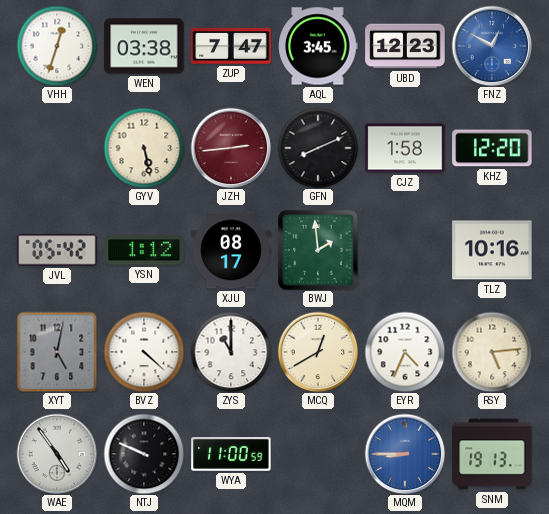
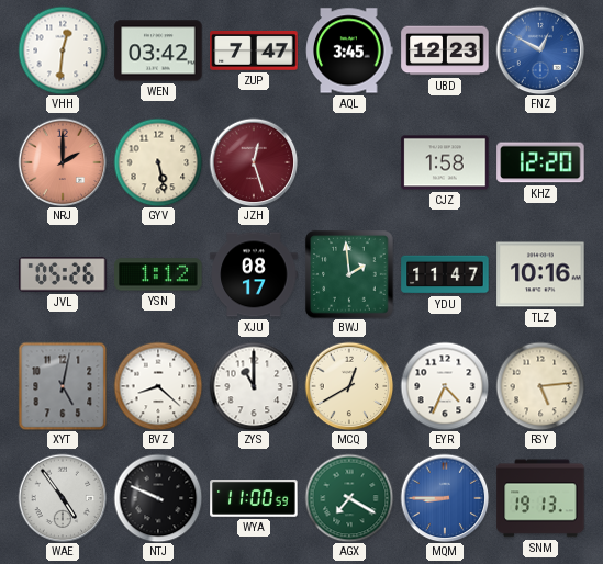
VHH: 12:33 -> 12:31
WEN: 03:38 -> 03:42
NRJ: none -> 2:00
JZH: 2:44 -> 12:27
GFN: 8:11 -> none
JVL: 05:42 -> 05:26
YDU: none -> 11:47
BVZ: 4:22 -> 8:22
AGX: none -> 7:20
